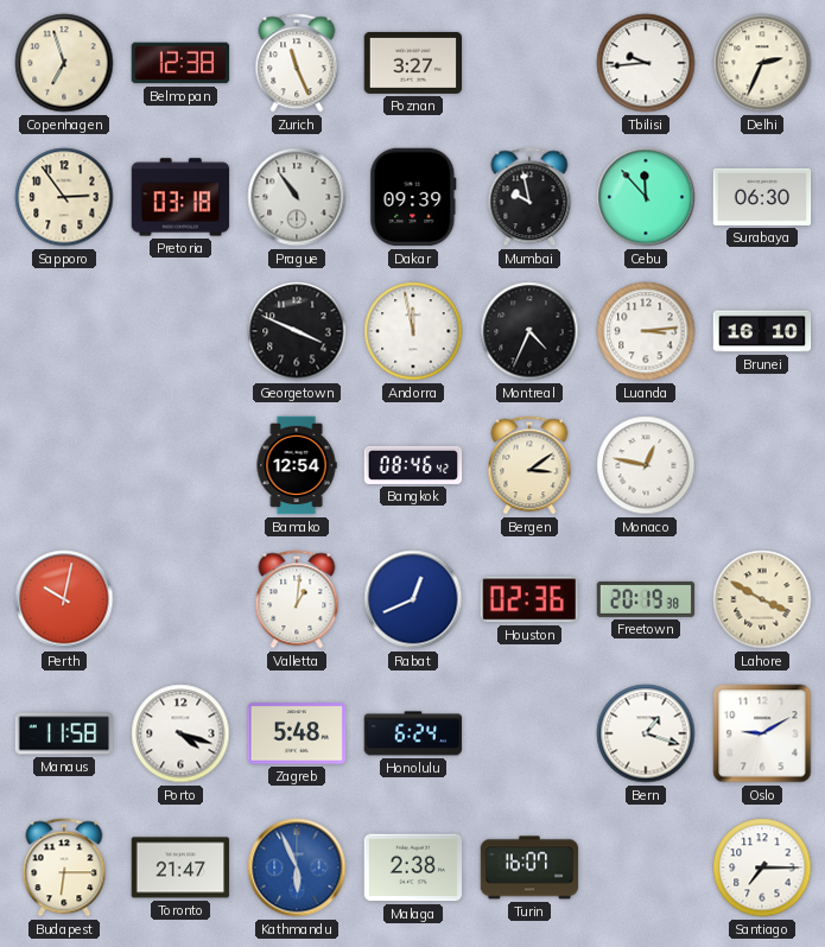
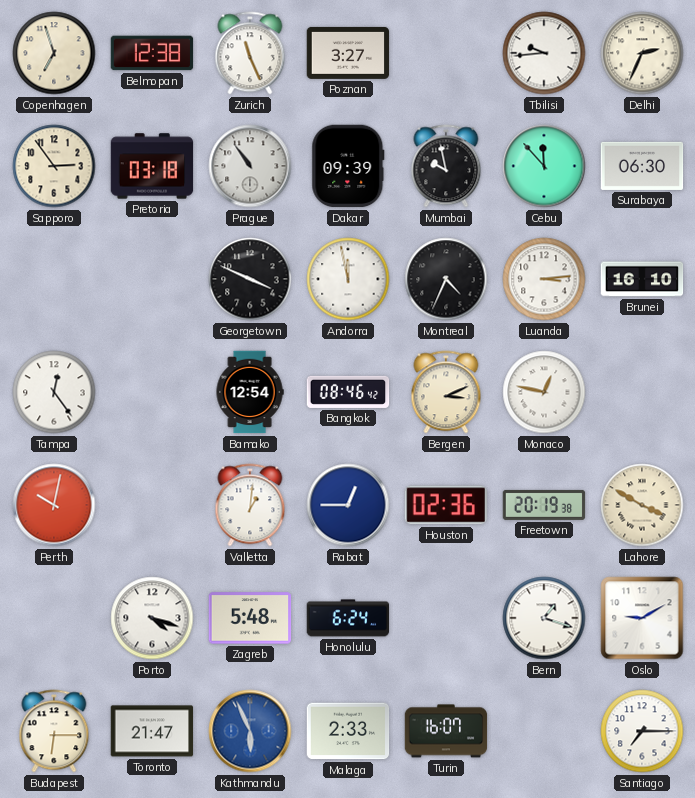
Tampa: none -> 12:24
Bergen: 3:09 -> 3:11
Rabat: 12:41 -> 12:45
Manaus: 11:58 -> none
Malaga: 2:38 -> 2:33
